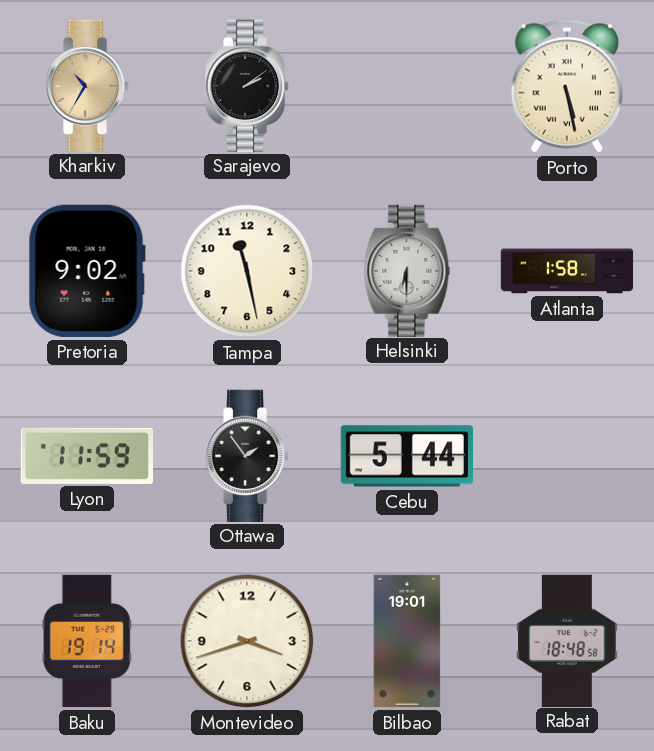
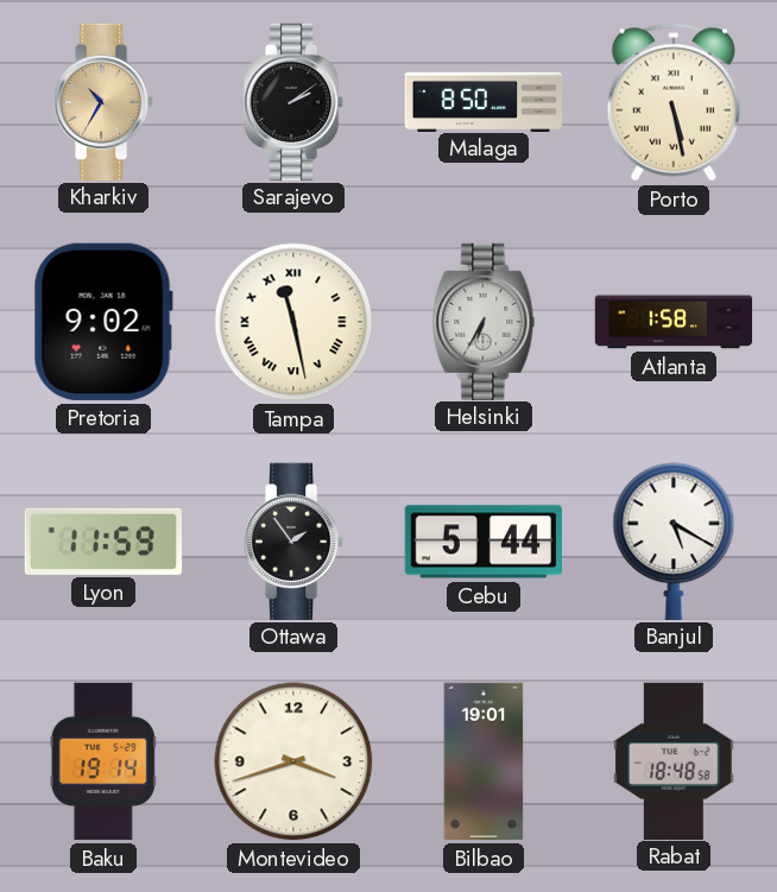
Malaga: none -> 8:50
Tampa numerals: Arabic -> Roman
Helsinki: 6:30 -> 6:35
Banjul: none -> 5:20
